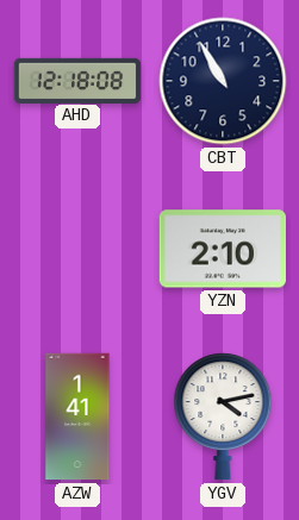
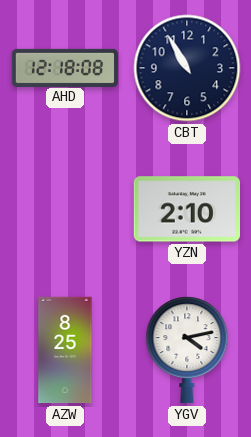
AZW: 1:41 -> 8:25
